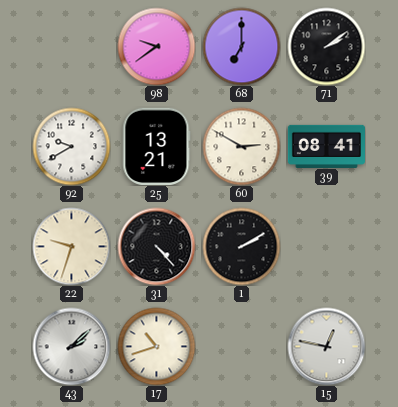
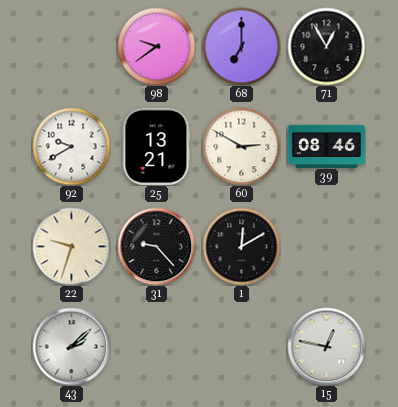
71: 2:09 -> 12:55
39: 08:41 -> 08:46
31: 4:23 -> 9:23
1: 2:10 -> 12:10
17: 10:42 -> none
